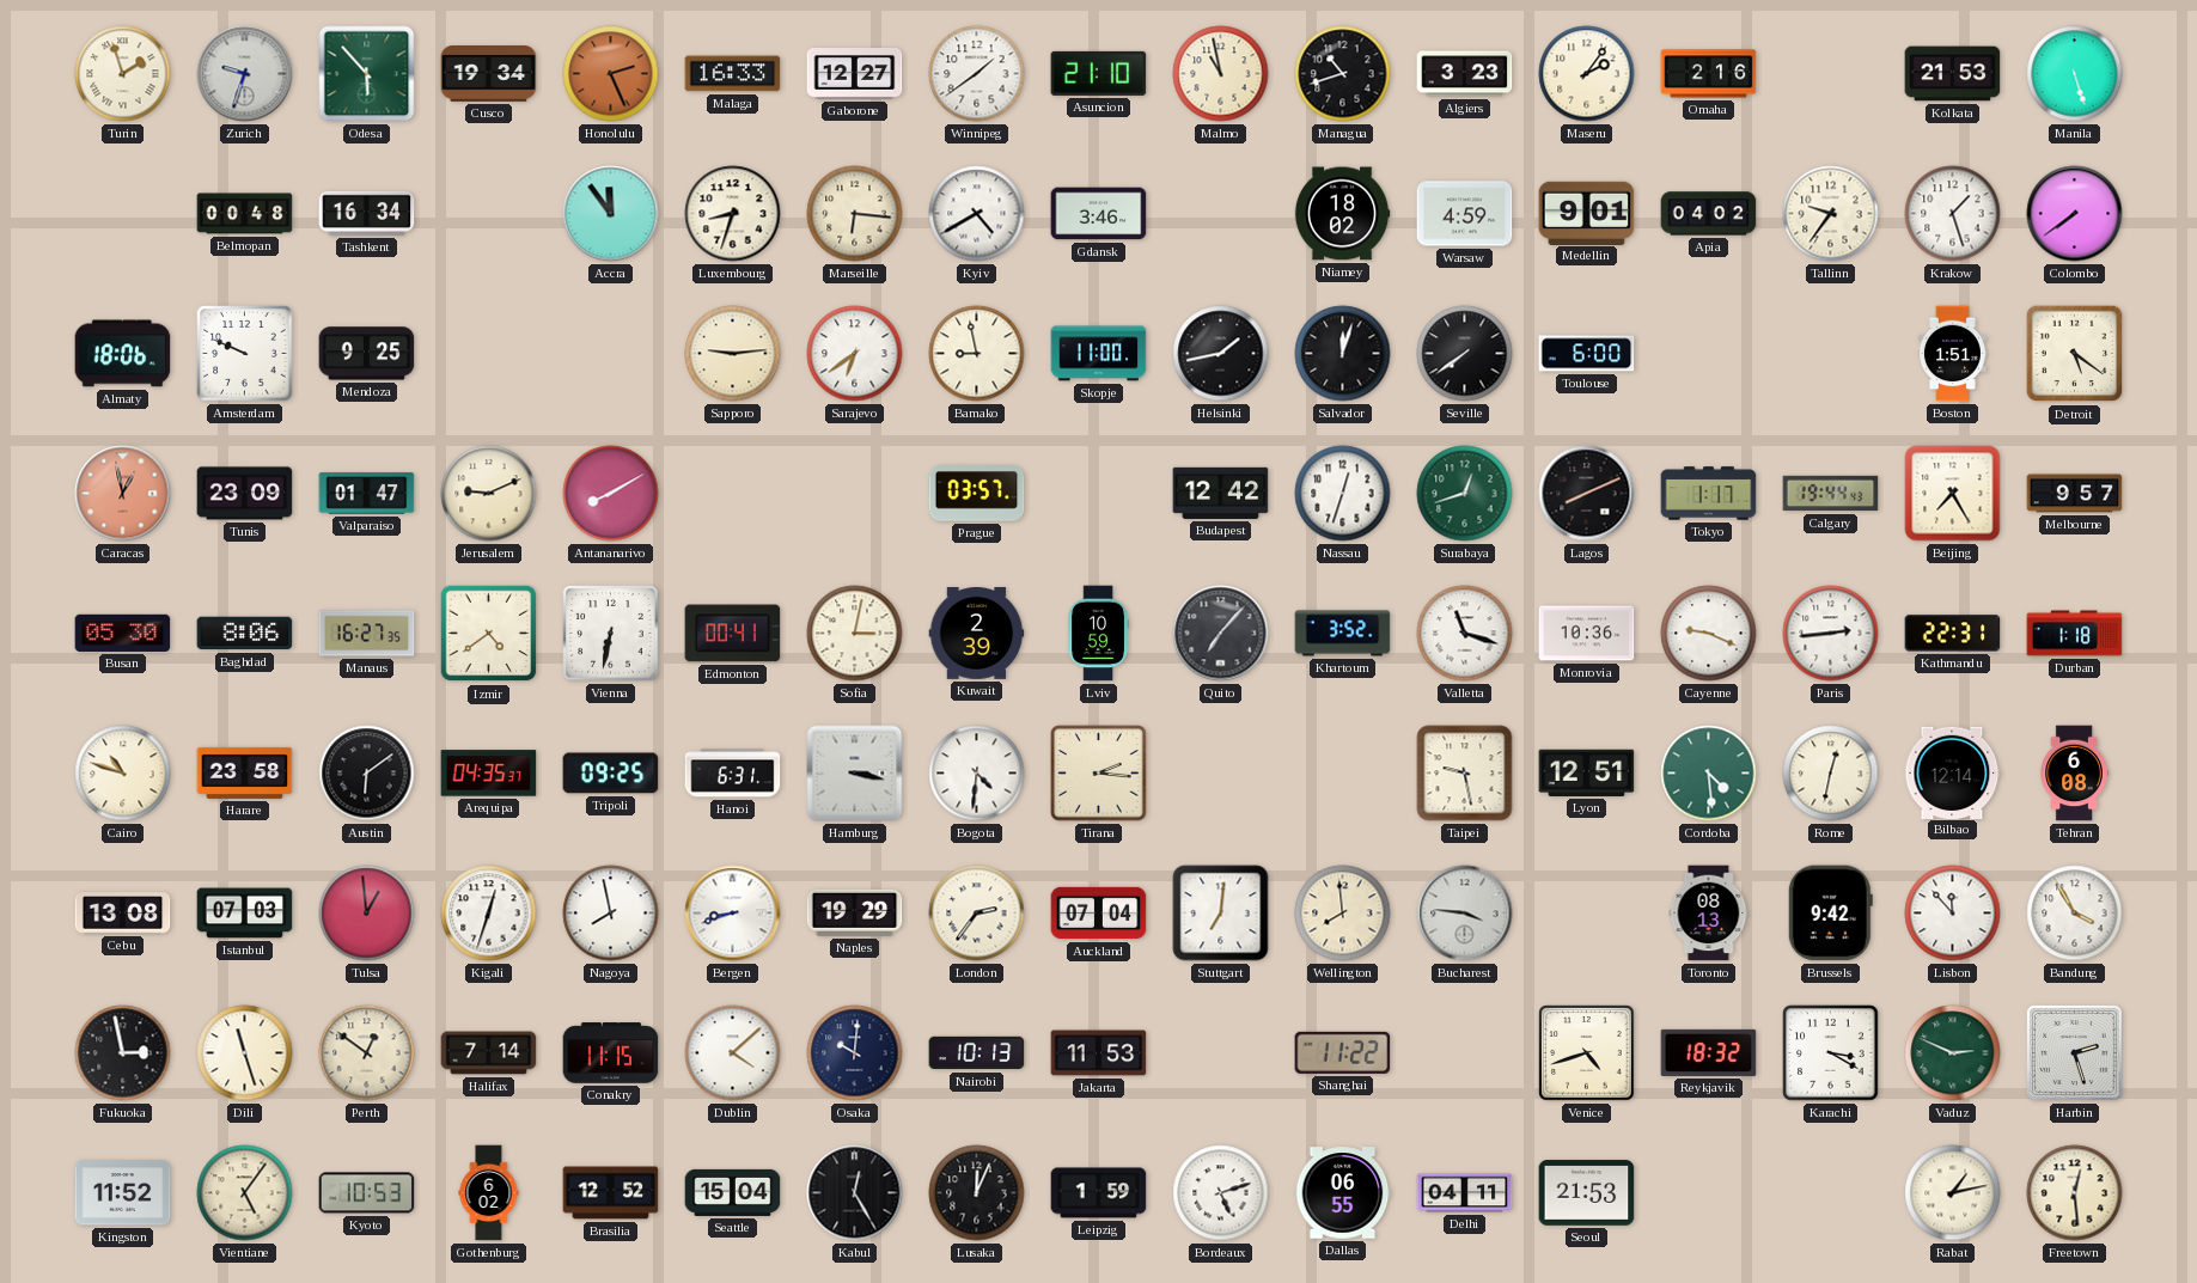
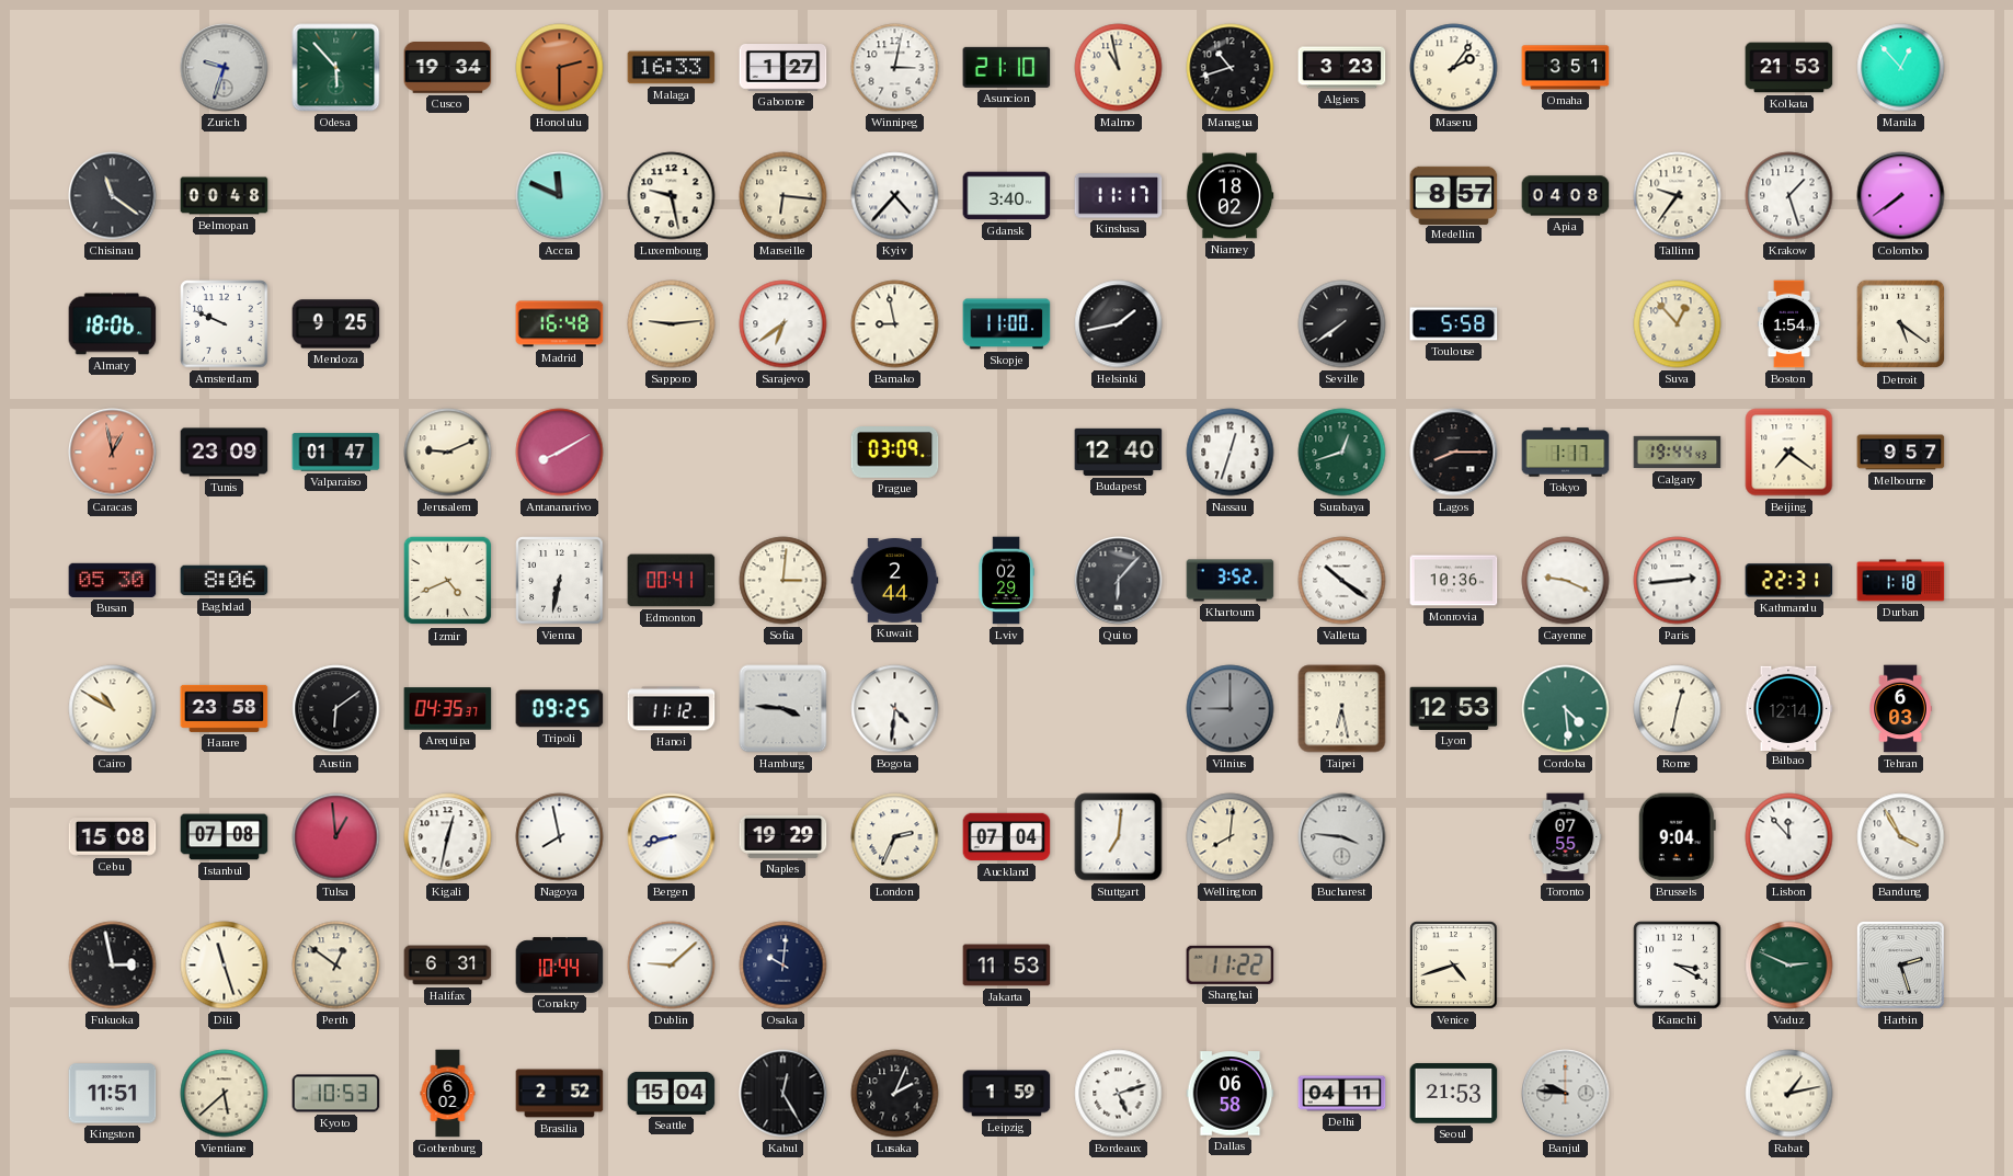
Turin: 1:57 -> none
Honolulu: 2:26 -> 2:30
Gaborone: 12:27 -> 1:27
Winnipeg: 1:39 -> 3:02
Omaha: 2:16 -> 3:51
Manila: 5:27 -> 12:53
Chisinau: none -> 11:21
Tashkent: 16:34 -> none
Accra: 11:54 -> 11:49
Luxembourg: 8:33 -> 9:28
Kyiv: 4:40 -> 4:37
Gdansk: 3:46 -> 3:40
Kinshasa: none -> 11:17
Warsaw: 4:59 -> none
Medellin: 9:01 -> 8:57
Apia: 04:02 -> 04:08
Madrid: none -> 16:48
Salvador: 12:03 -> none
Toulouse: 6:00 -> 5:58
Suva: none -> 12:53
Boston: 1:51 -> 1:54
Prague: 03:57 -> 03:09
Budapest: 12:42 -> 12:40
Lagos: 8:11 -> 8:15
Beijing: 7:25 -> 7:21
Manaus: 16:27 -> none
Izmir: 4:39 -> 4:41
Sofia: 3:02 -> 3:01
Kuwait: 2:39 -> 2:44
Lviv: 10:59 -> 02:29
Quito: 7:07 -> 6:07
Valletta: 11:18 -> 10:21
Cairo: 10:48 -> 10:50
Hanoi: 6:31 -> 11:12
Hamburg: 3:17 -> 3:46
Tirana: 2:16 -> none
Vilnius: none -> 9:00
Taipei: 9:28 -> 6:28
Lyon: 12:51 -> 12:53
Tehran: 6:08 -> 6:03
Cebu: 13:08 -> 15:08
Istanbul: 07:03 -> 07:08
Kigali: 12:33 -> 12:32
London: 2:36 -> 2:34
Wellington: 7:59 -> 8:01
Toronto: 08:13 -> 07:55
Brussels: 9:42 -> 9:04
Halifax: 7:14 -> 6:31
Conakry: 11:15 -> 10:44
Dublin: 4:08 -> 9:08
Nairobi: 10:13 -> none
Reykjavik: 18:32 -> none
Kingston: 11:52 -> 11:51
Vientiane: 5:06 -> 5:38
Brasilia: 12:52 -> 2:52
Lusaka: 12:04 -> 2:04
Dallas: 06:55 -> 06:58
Banjul: none -> 9:46
Freetown: 12:29 -> none
